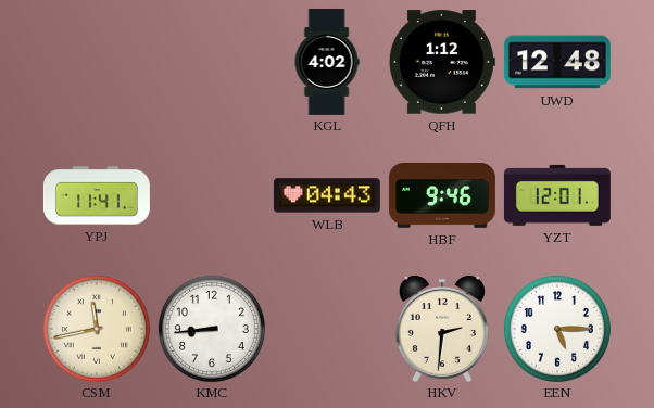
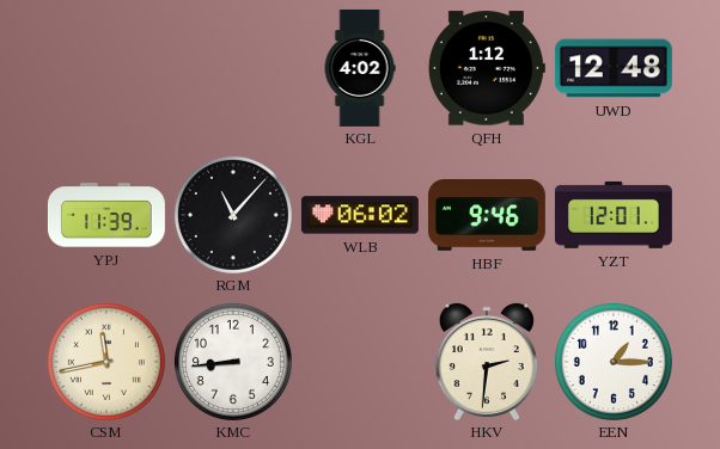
YPJ: 11:41 -> 11:39
RGM: none -> 11:07
WLB: 04:43 -> 06:02
EEN: 5:15 -> 1:15
